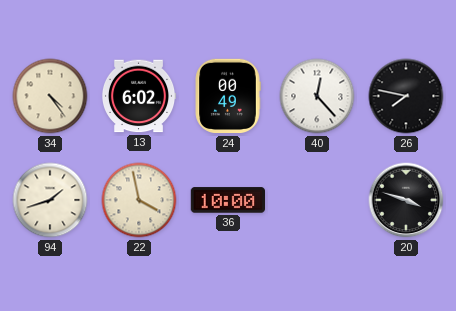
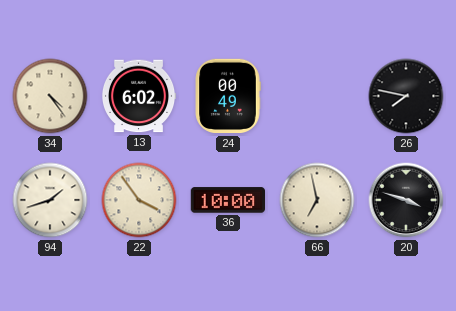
40: 12:23 -> none
22: 3:58 -> 3:54
66: none -> 6:58
